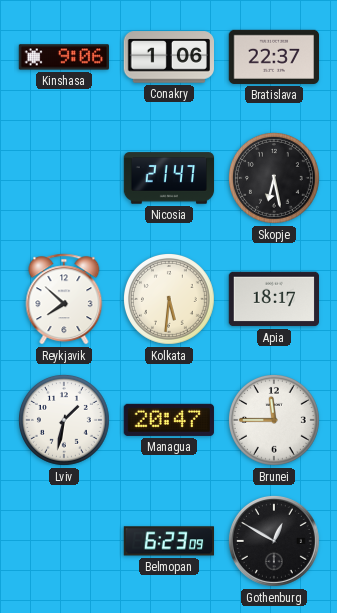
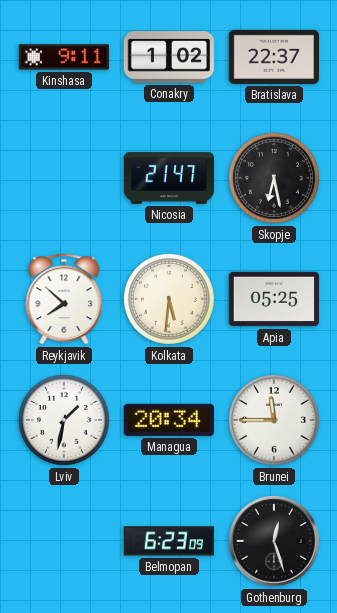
Kinshasa: 9:06 -> 9:11
Conakry: 1:06 -> 1:02
Apia: 18:17 -> 05:25
Managua: 20:47 -> 20:34
Gothenburg: 12:50 -> 12:27
